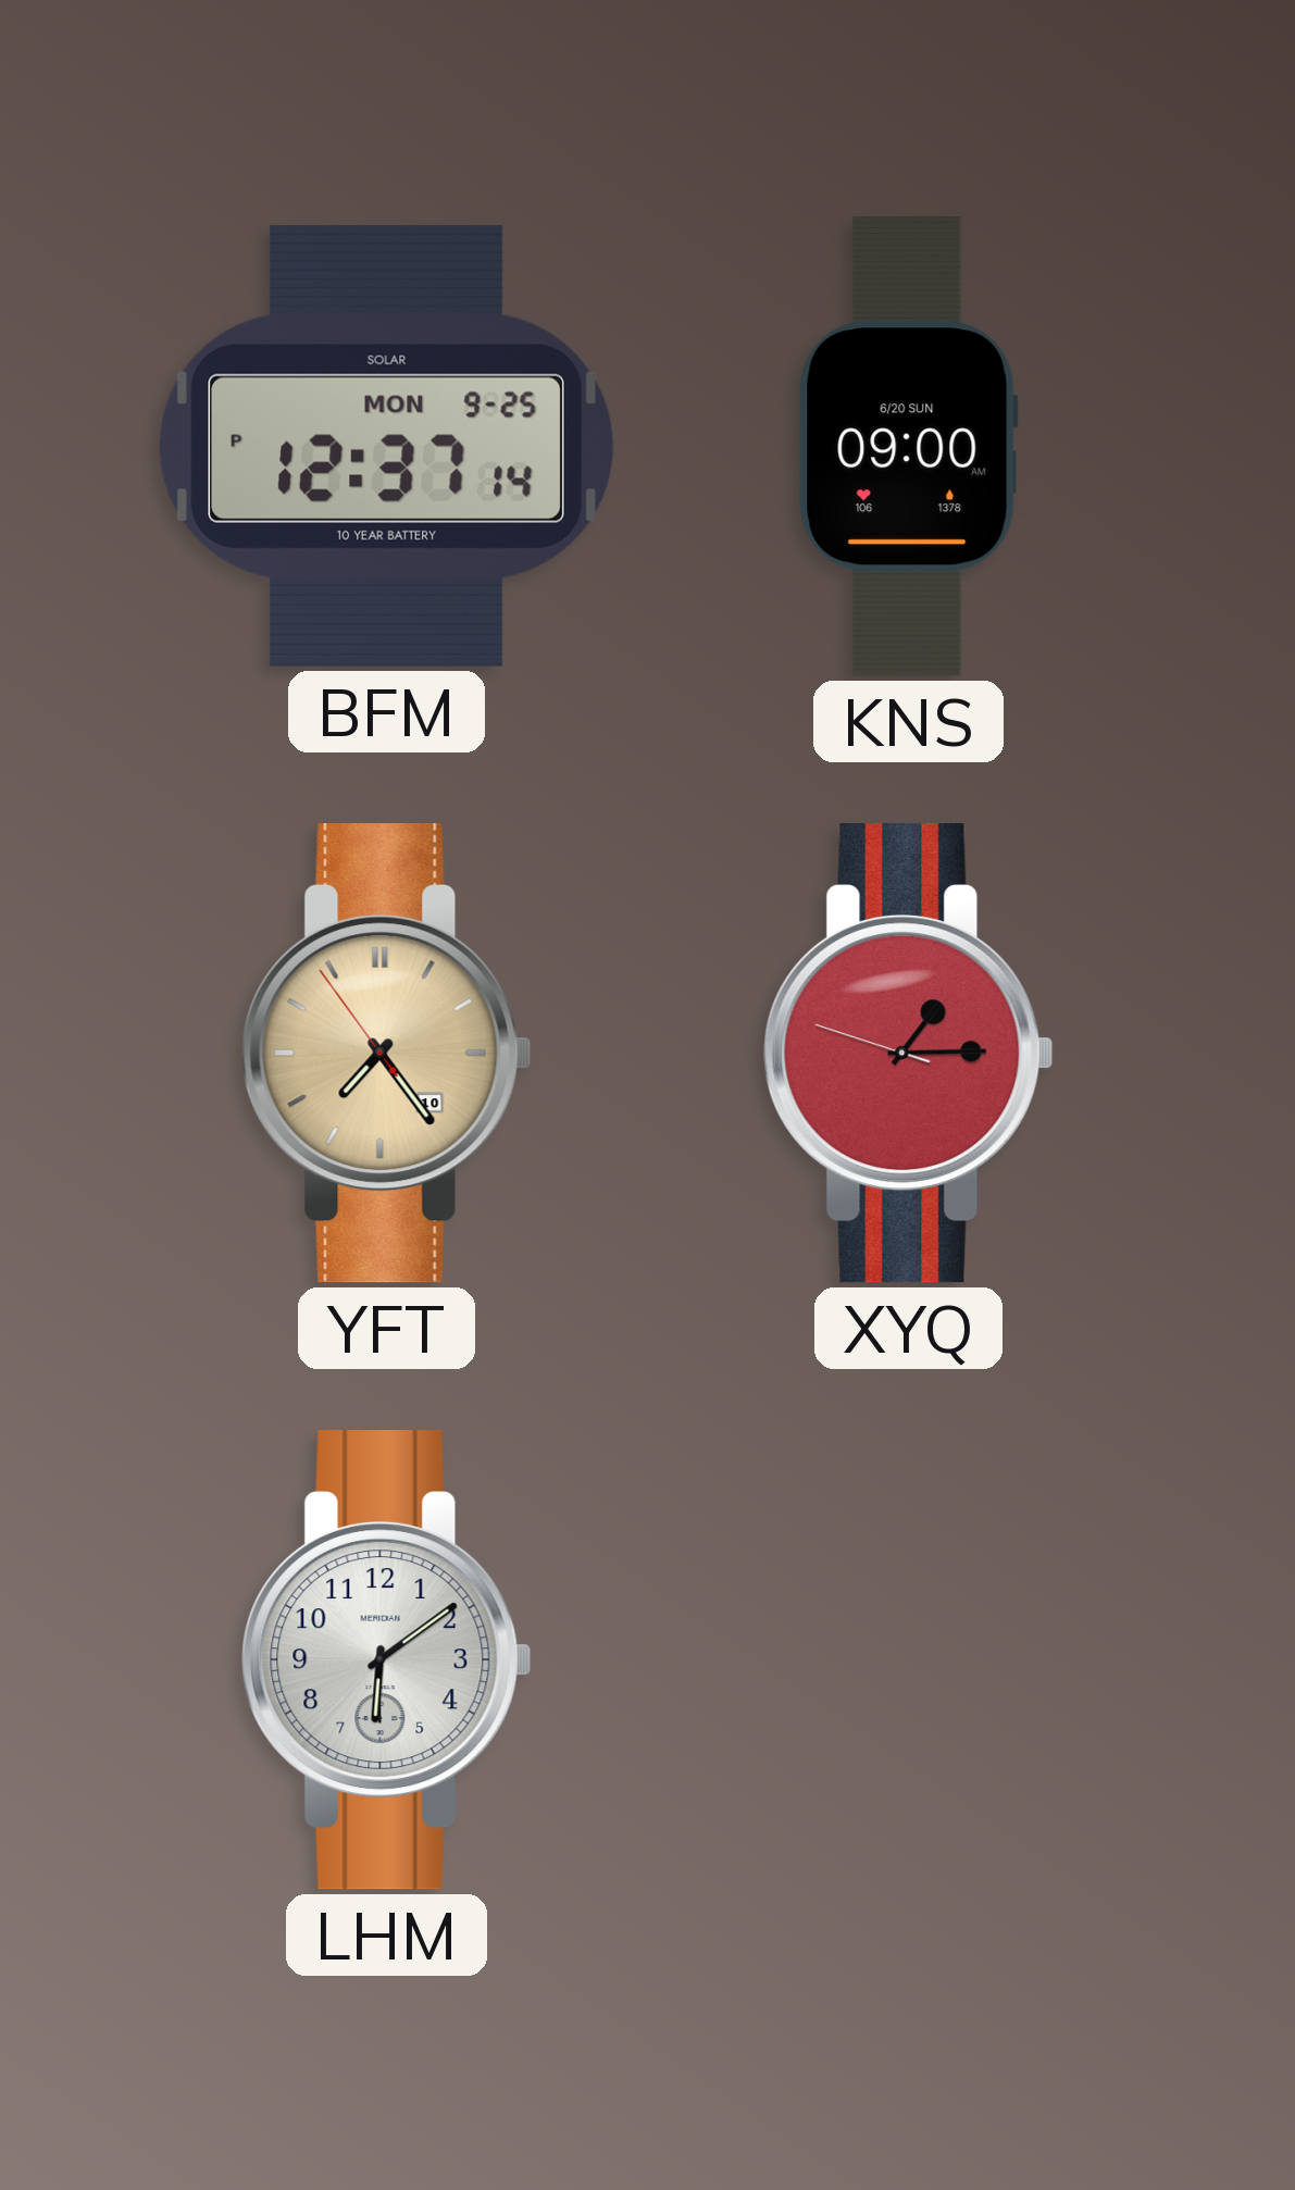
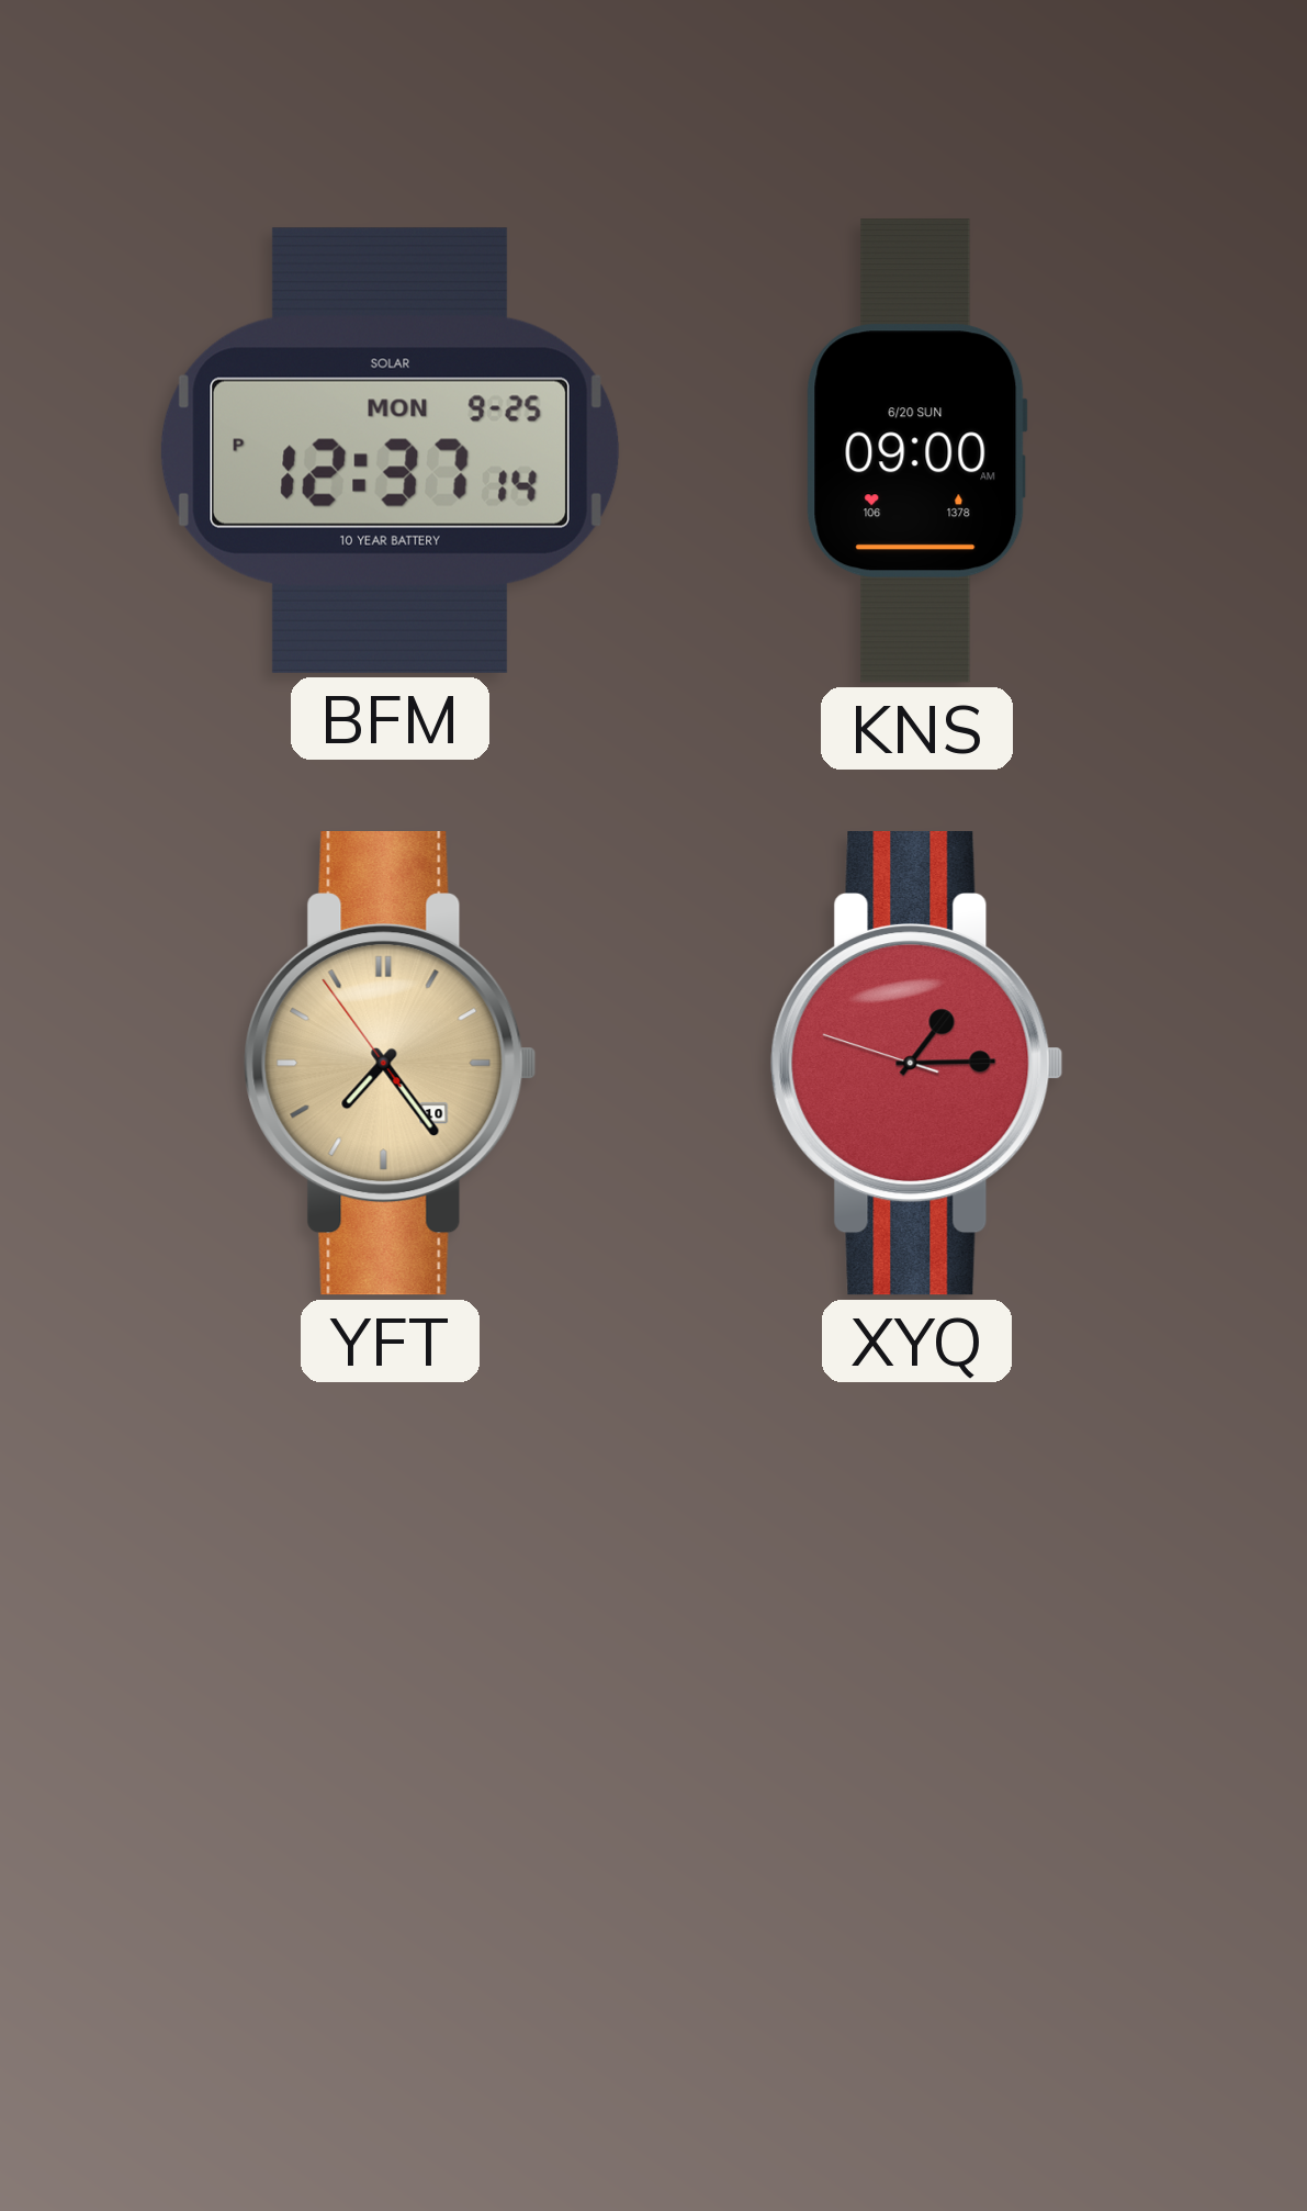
LHM: 6:09 -> none
